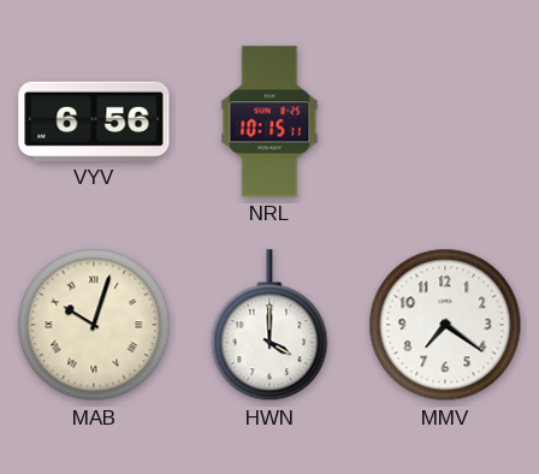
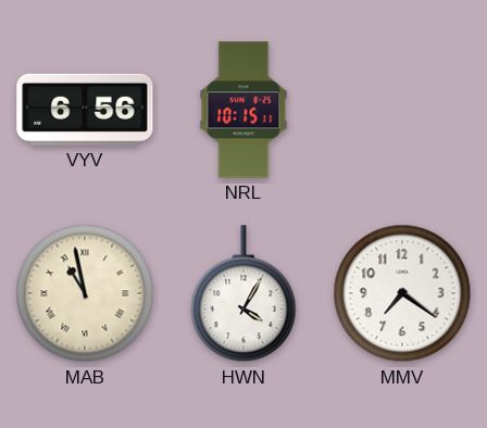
MAB: 10:03 -> 10:58
HWN: 4:00 -> 4:05
